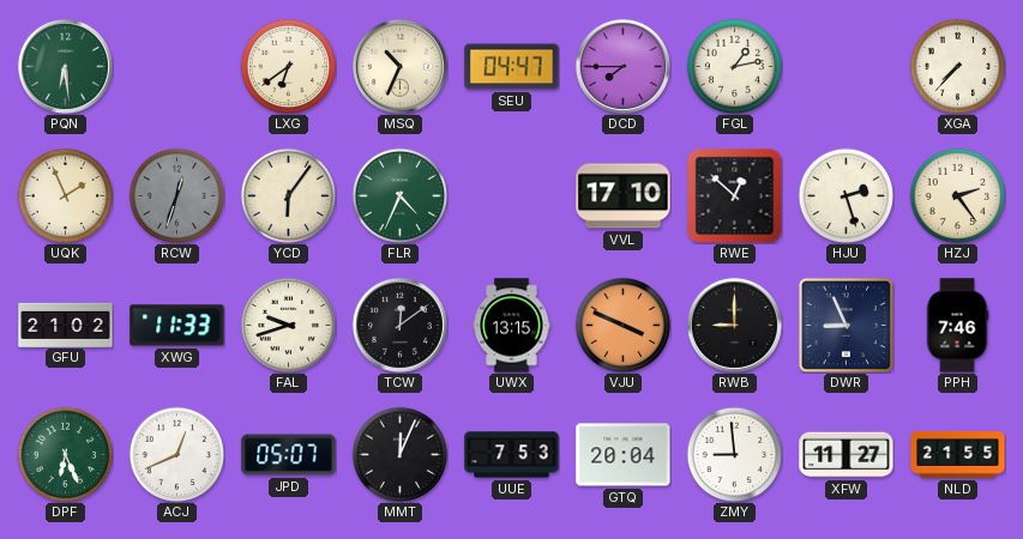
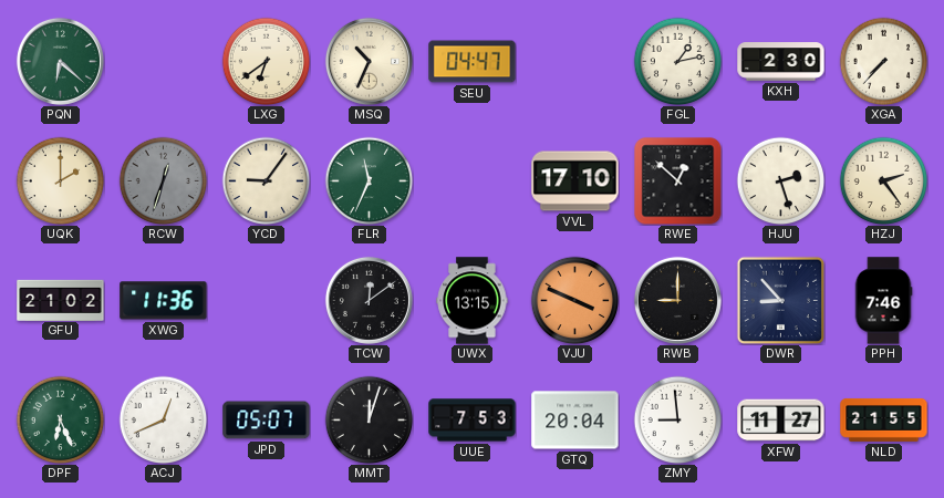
PQN: 6:29 -> 6:22
DCD: 7:45 -> none
KXH: none -> 2:30
UQK: 1:56 -> 2:00
YCD: 6:06 -> 9:06
FLR: 4:34 -> 11:34
XWG: 11:33 -> 11:36
FAL: 9:42 -> none
DWR: 8:56 -> 8:53
MMT: 12:04 -> 12:03
